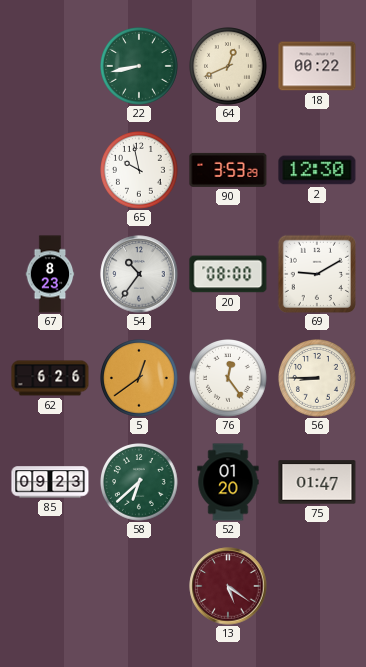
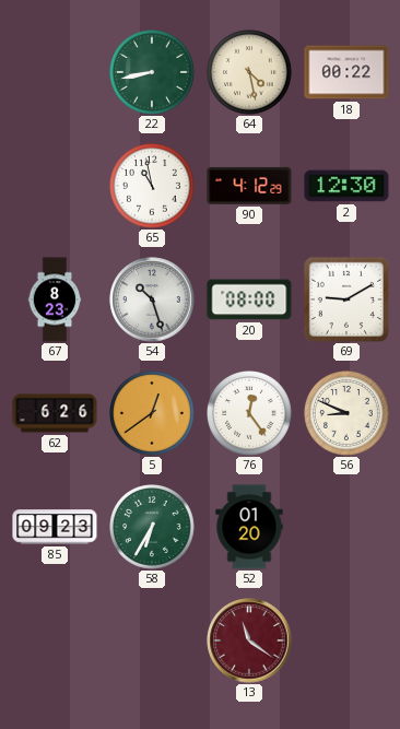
64: 12:41 -> 4:28
65: 9:58 -> 10:58
90: 3:53 -> 4:12
54: 10:36 -> 10:27
56: 8:45 -> 8:49
58: 6:38 -> 6:35
75: 01:47 -> none
13: 5:21 -> 11:21
